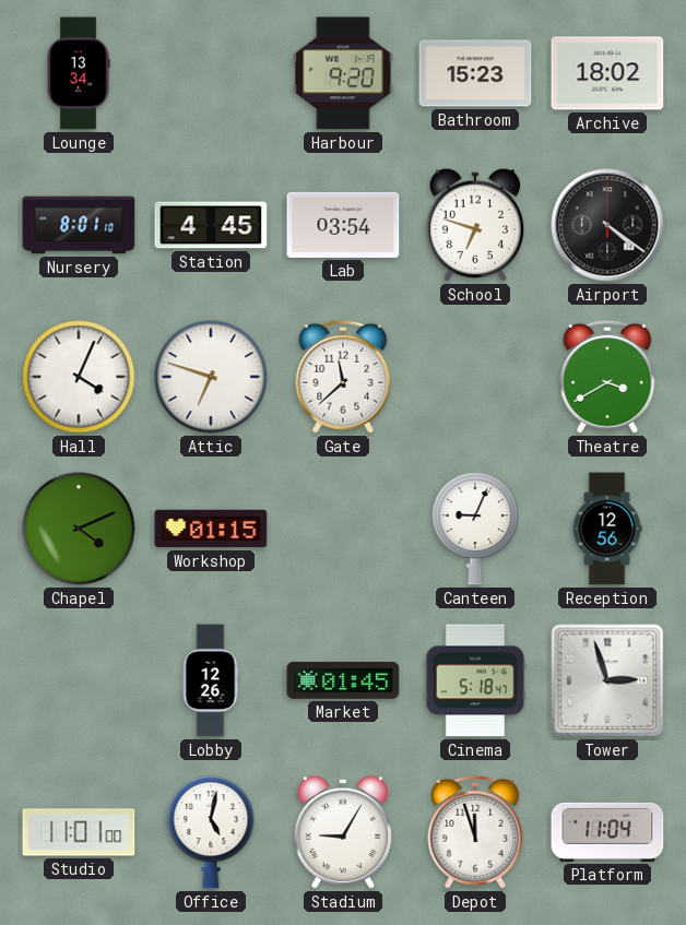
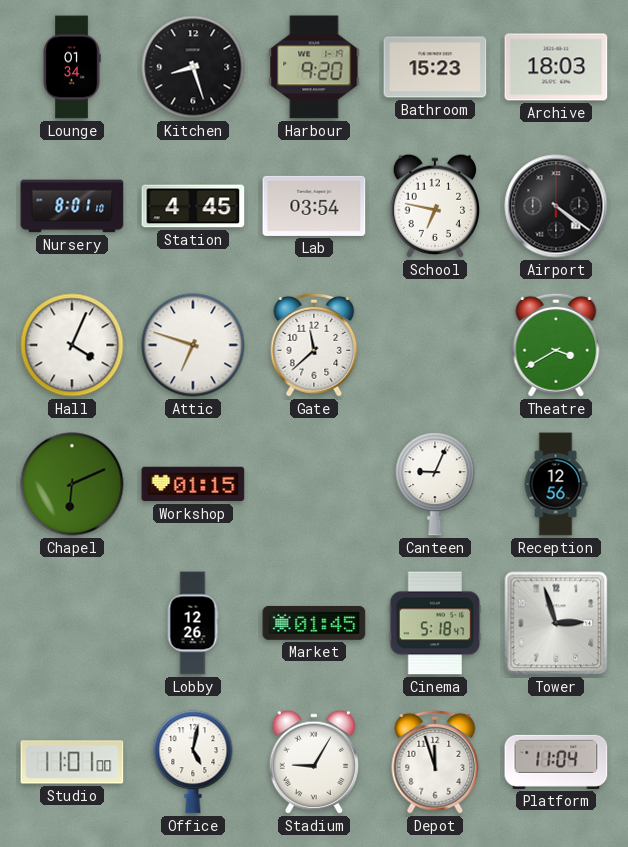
Lounge: 13:34 -> 01:34
Kitchen: none -> 8:27
Archive: 18:02 -> 18:03
School: 6:48 -> 6:47
Chapel: 4:11 -> 6:11
